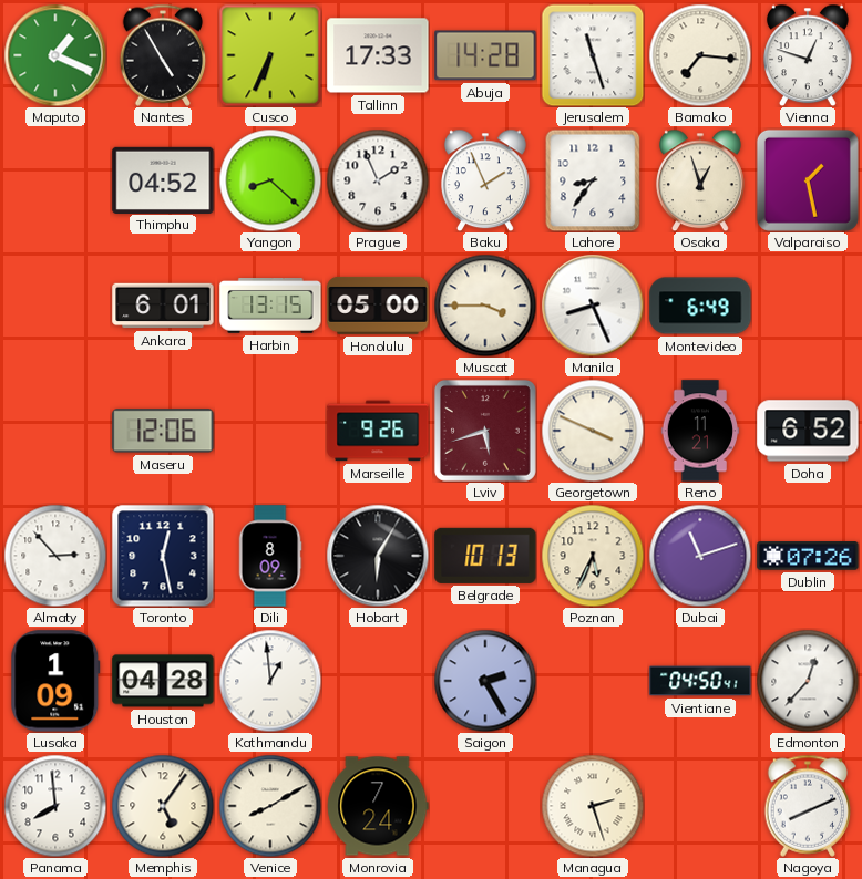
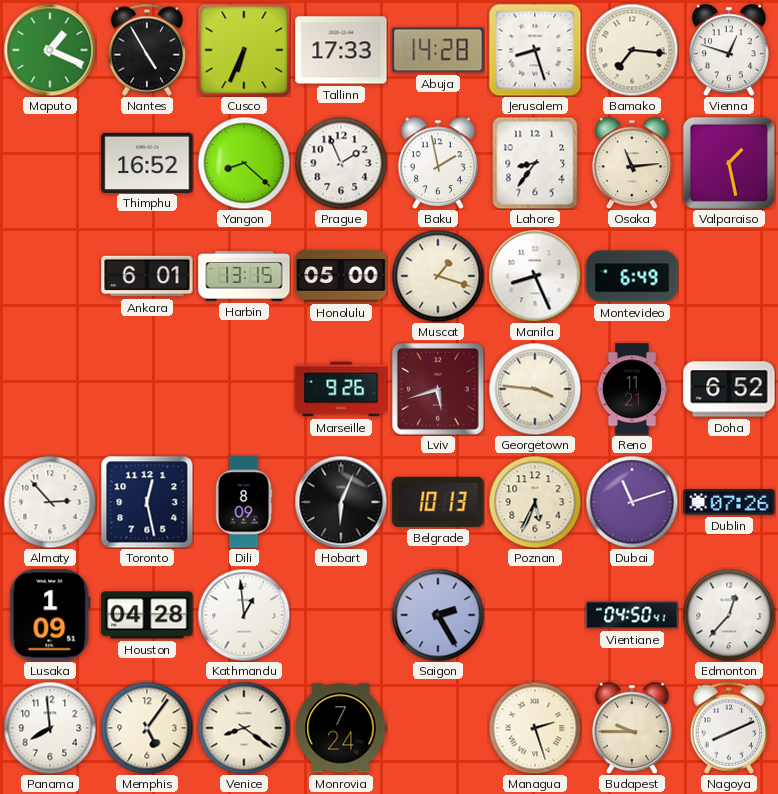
Jerusalem: 11:27 -> 8:27
Thimphu: 04:52 -> 16:52
Baku: 1:56 -> 1:58
Osaka: 12:57 -> 11:14
Muscat: 3:45 -> 1:18
Maseru: 12:06 -> none
Georgetown: 3:49 -> 3:46
Hobart: 6:05 -> 6:04
Venice: 8:10 -> 8:21
Budapest: none -> 9:45
